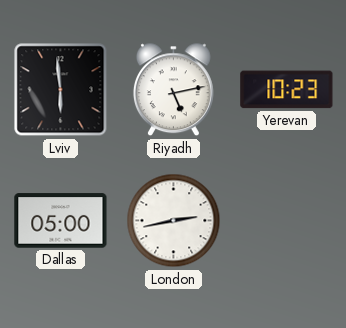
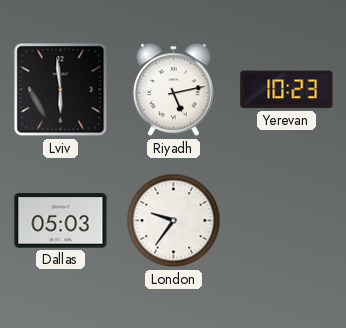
Dallas: 05:00 -> 05:03
London: 2:43 -> 9:36
